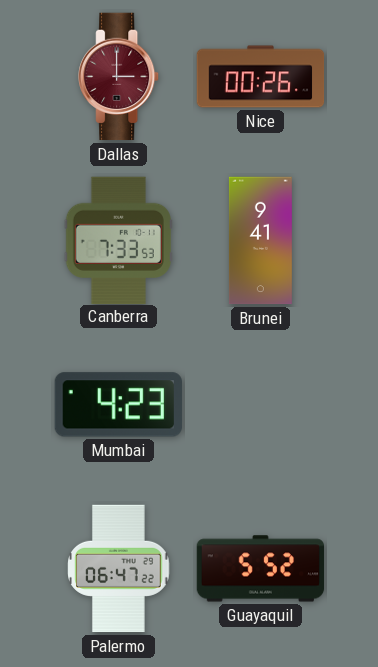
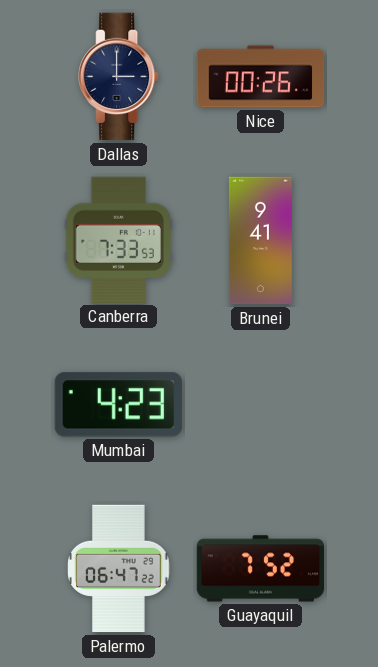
Dallas dial: burgundy -> navy
Guayaquil: 5:52 -> 7:52
